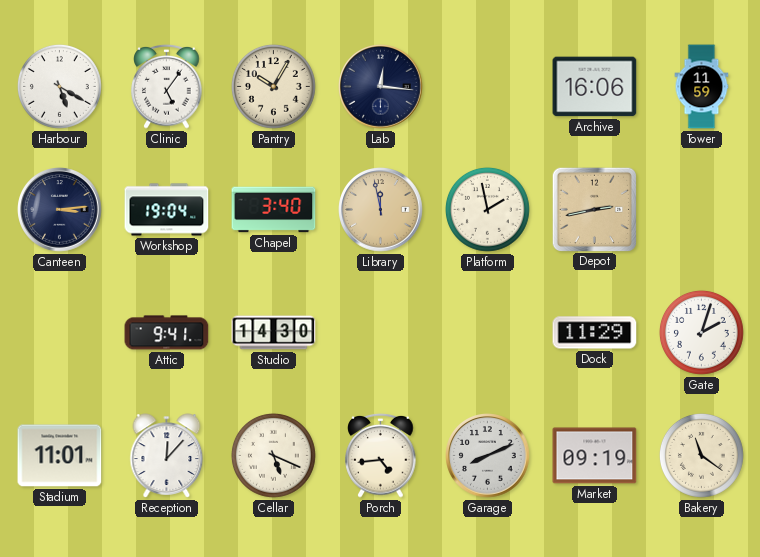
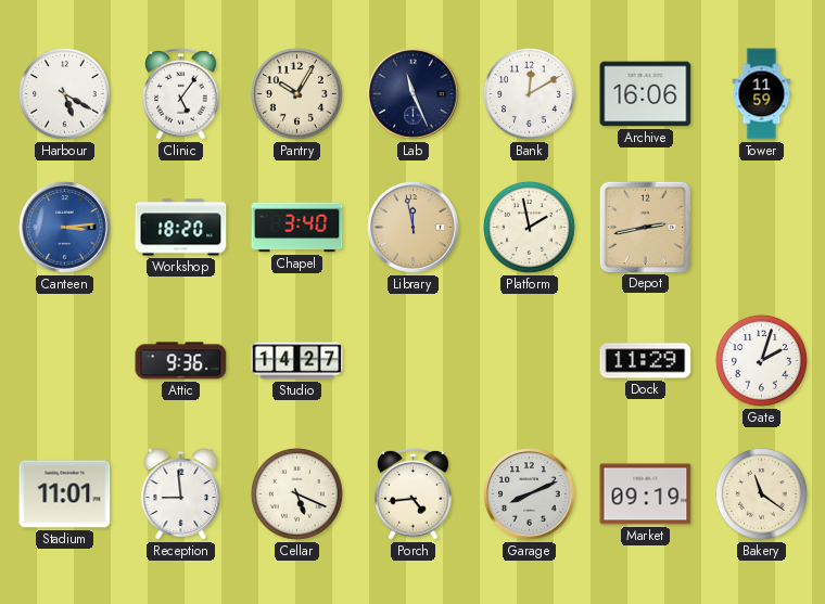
Lab: 12:16 -> 11:26
Bank: none -> 12:10
Canteen dial: navy -> blue
Workshop: 19:04 -> 18:20
Attic: 9:41 -> 9:36
Studio: 14:30 -> 14:27
Reception: 12:07 -> 8:59
